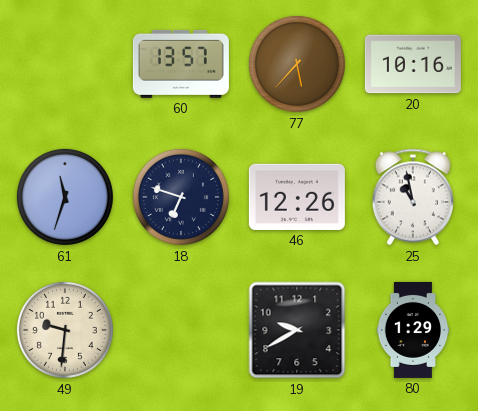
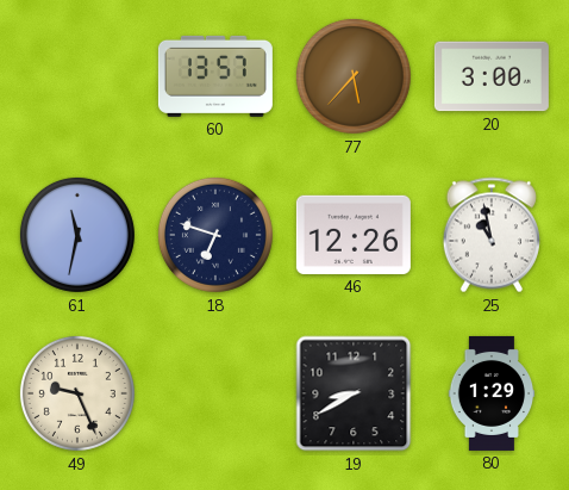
20: 10:16 -> 3:00
61: 11:33 -> 11:32
49: 9:31 -> 9:26
19: 9:40 -> 8:40
